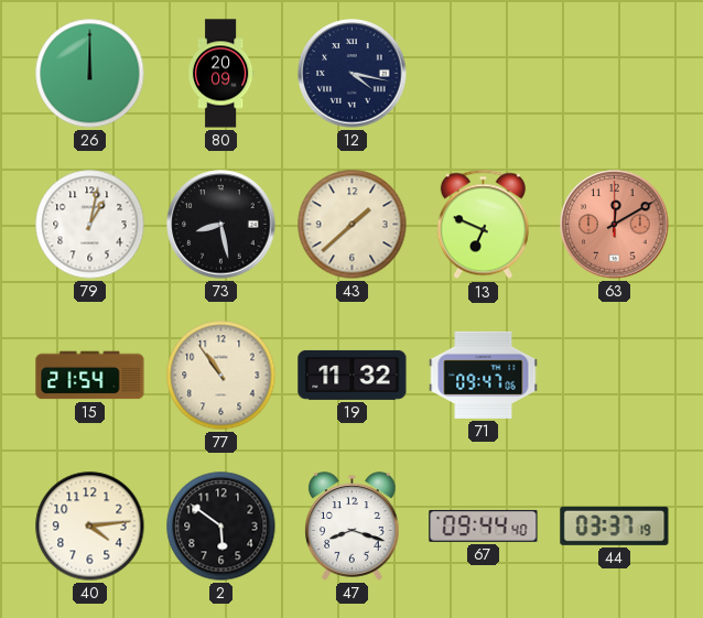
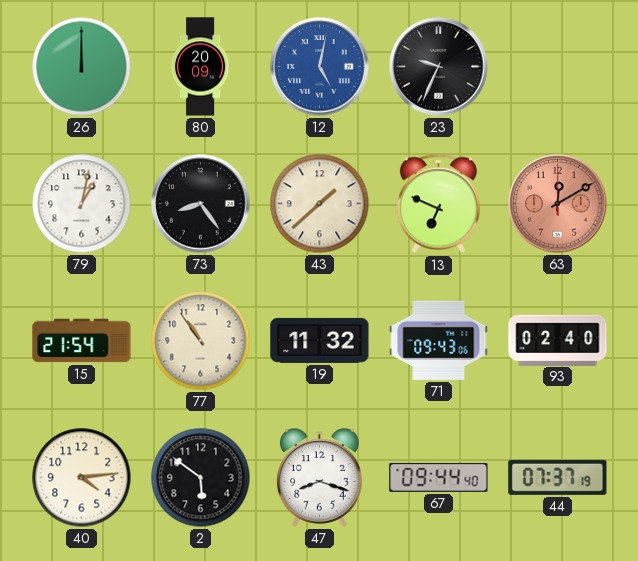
12: 4:17 -> 5:02
12 dial: navy -> blue
23: none -> 9:34
73: 8:28 -> 8:24
71: 09:47 -> 09:43
93: none -> 02:40
44: 03:37 -> 07:37
